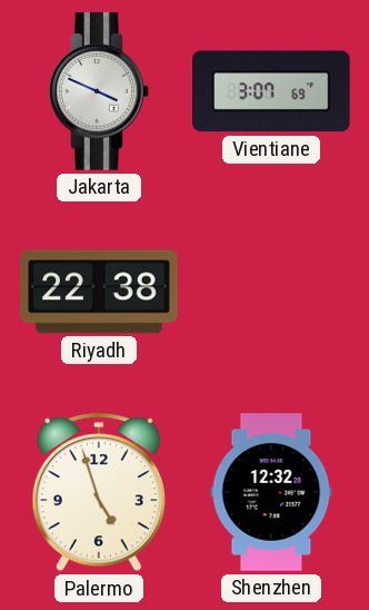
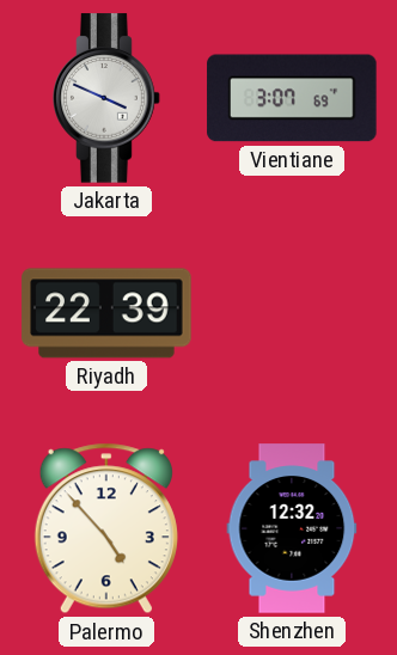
Riyadh: 22:38 -> 22:39
Palermo: 4:57 -> 4:53
